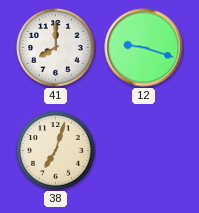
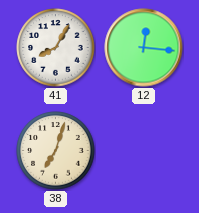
41: 8:00 -> 8:05
12: 9:18 -> 12:16
